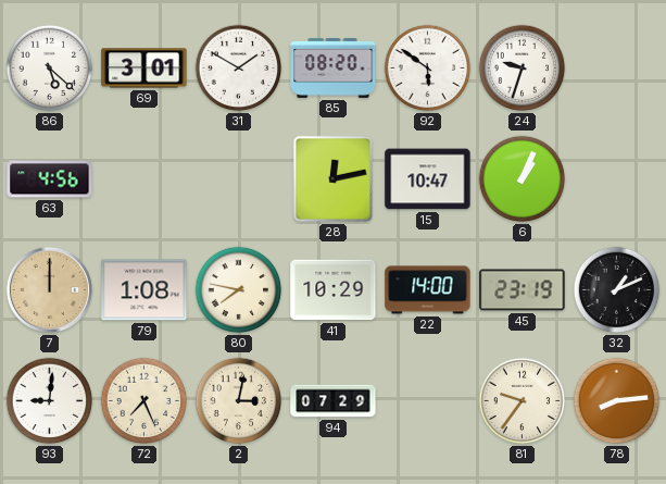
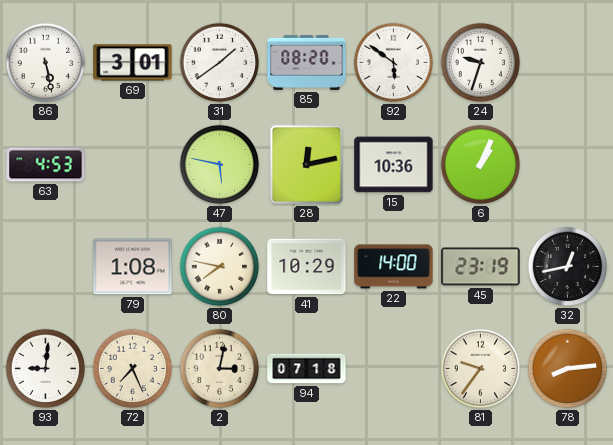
86: 5:22 -> 5:28
31: 1:50 -> 1:39
63: 4:56 -> 4:53
47: none -> 5:47
15: 10:47 -> 10:36
7: 12:00 -> none
32: 1:11 -> 12:43
94: 07:29 -> 07:18
